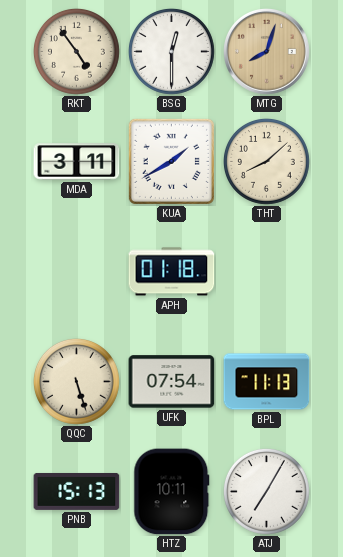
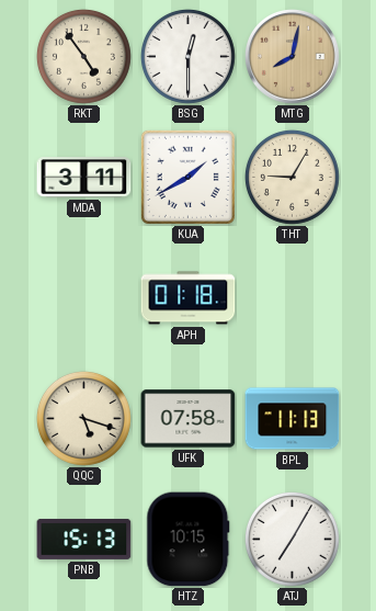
MTG: 8:03 -> 8:02
THT: 8:08 -> 9:05
QQC: 5:27 -> 5:18
UFK: 07:54 -> 07:58
HTZ: 10:11 -> 10:15
